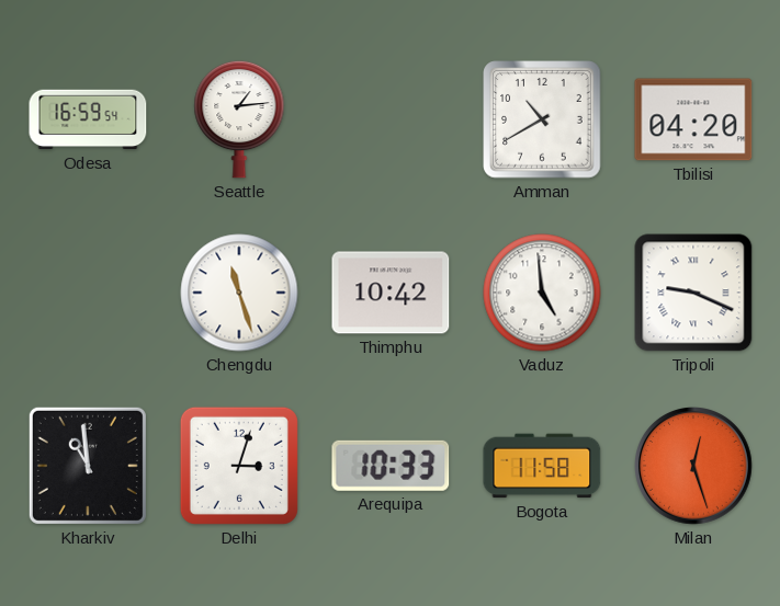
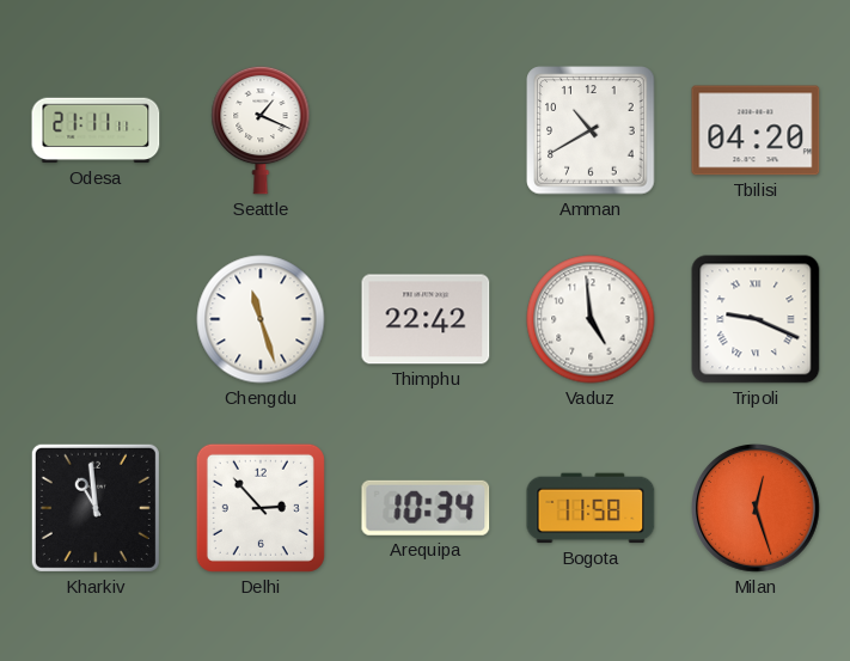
Odesa: 16:59 -> 21:11
Seattle: 1:14 -> 1:19
Thimphu: 10:42 -> 22:42
Delhi: 3:03 -> 2:53
Arequipa: 10:33 -> 10:34
